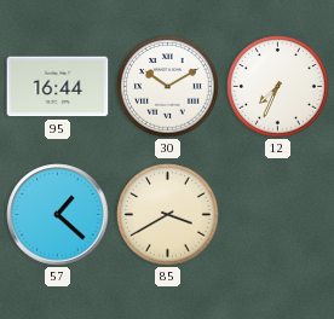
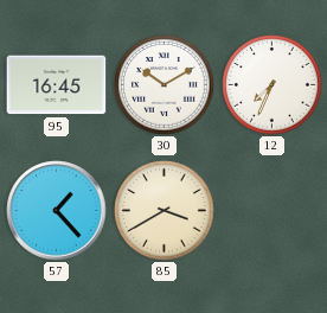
95: 16:44 -> 16:45
57: 1:22 -> 1:23
